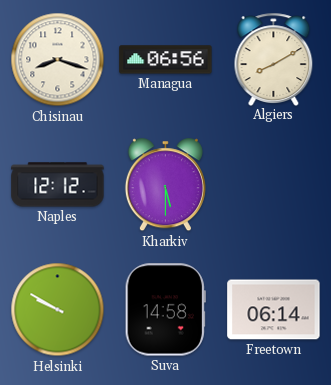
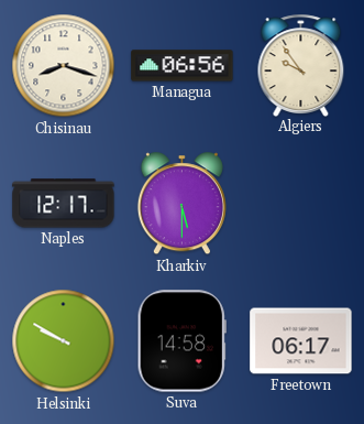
Algiers: 8:10 -> 9:54
Naples: 12:12 -> 12:17
Freetown: 06:14 -> 06:17
